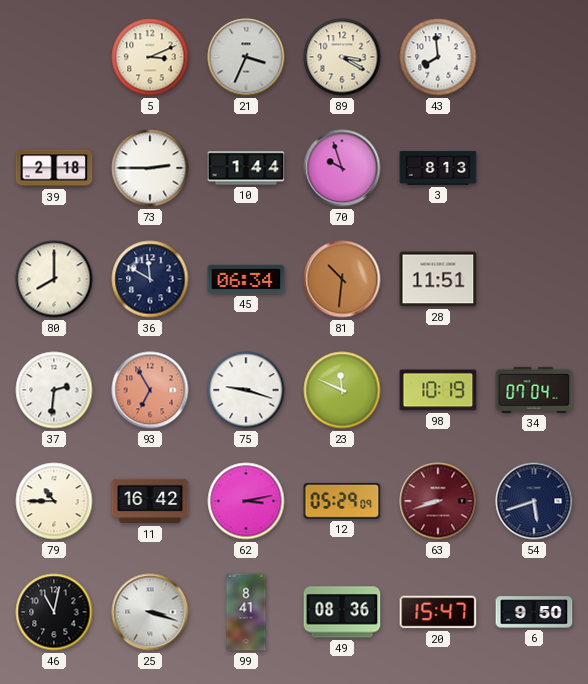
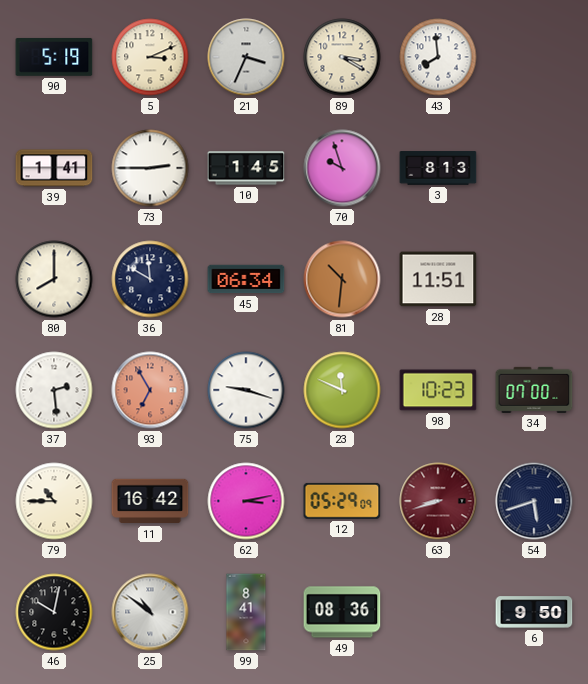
90: none -> 5:19
39: 2:18 -> 1:41
10: 1:44 -> 1:45
37: 2:31 -> 2:29
98: 10:19 -> 10:23
34: 07:04 -> 07:00
46: 11:02 -> 10:02
25: 3:18 -> 10:51
20: 15:47 -> none
